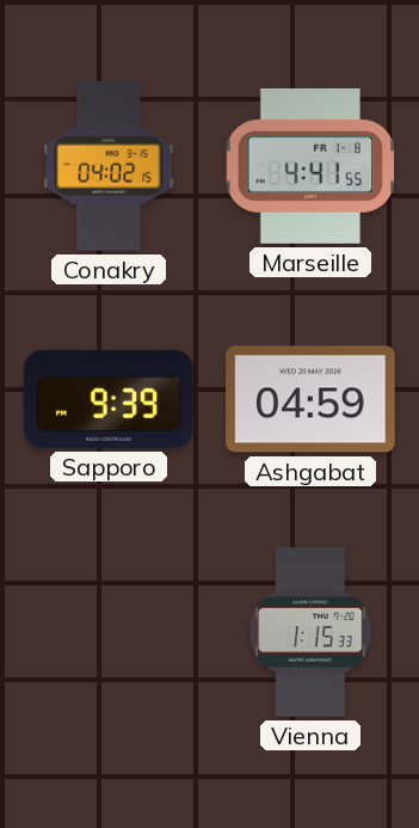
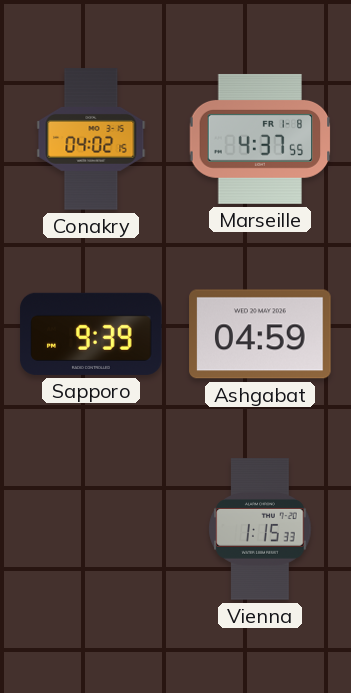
Marseille: 4:41 -> 4:37
